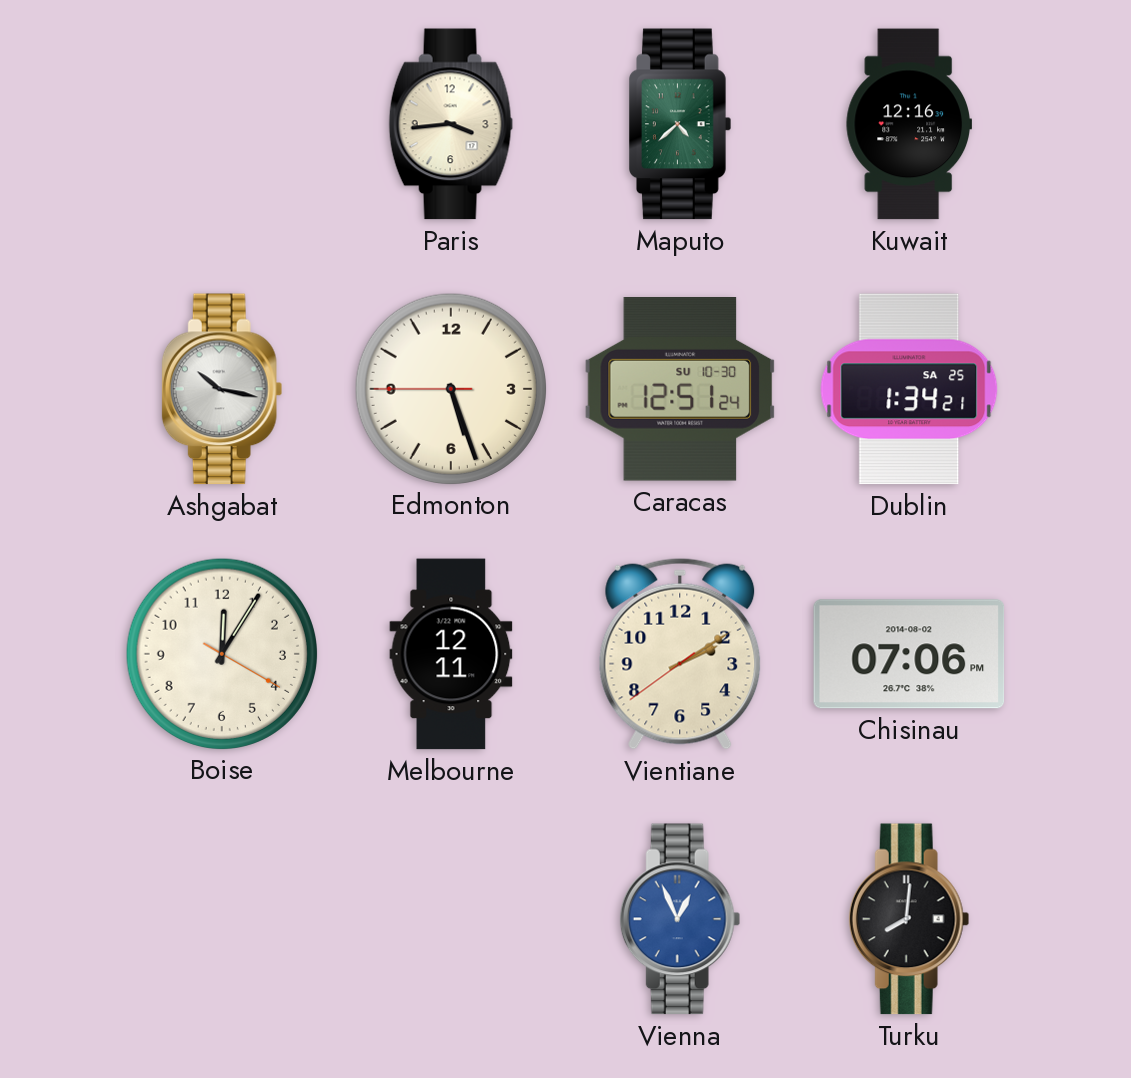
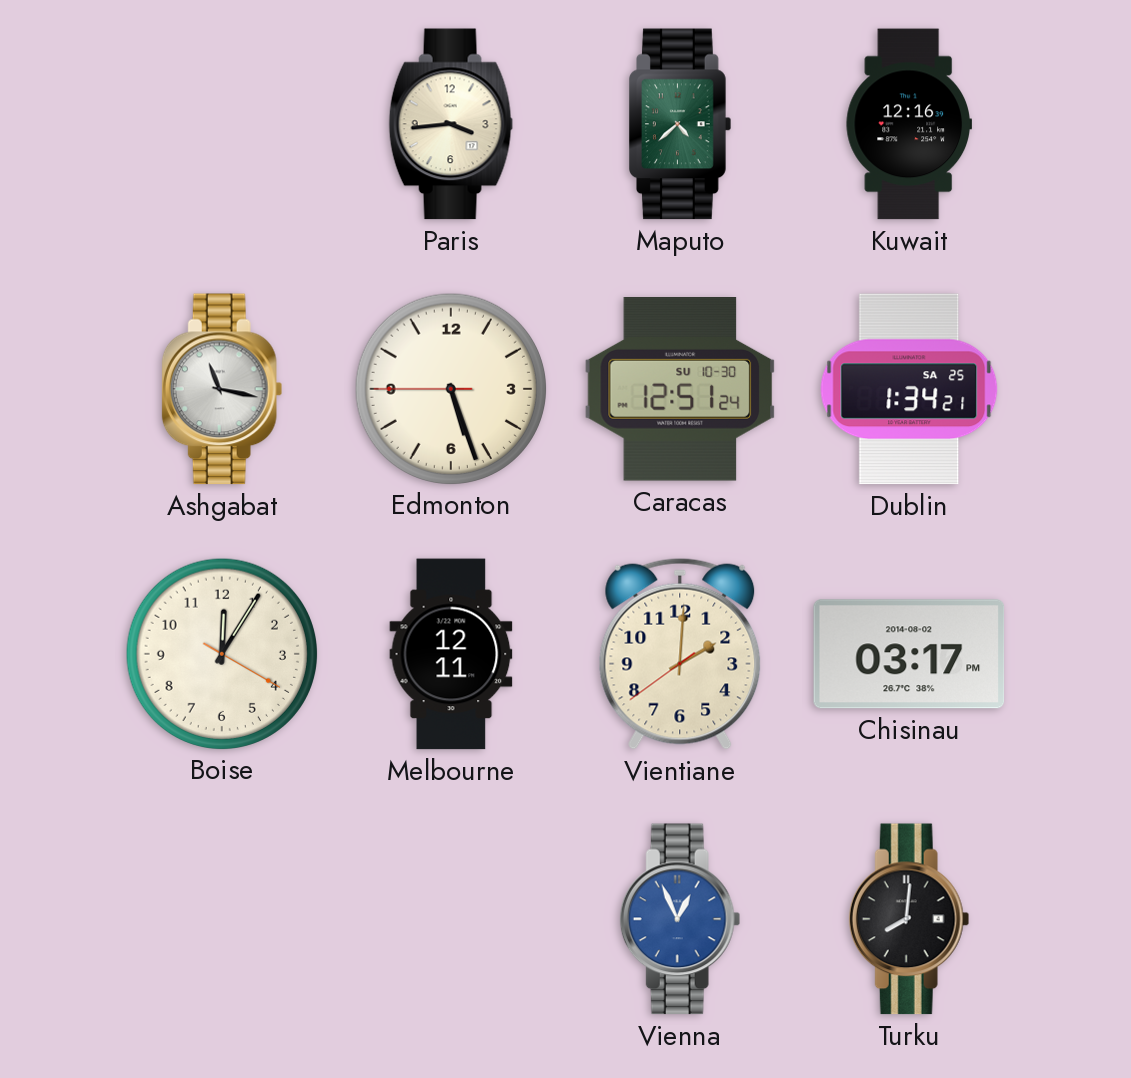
Ashgabat: 10:17 -> 11:17
Vientiane: 2:09 -> 2:00
Chisinau: 07:06 -> 03:17
